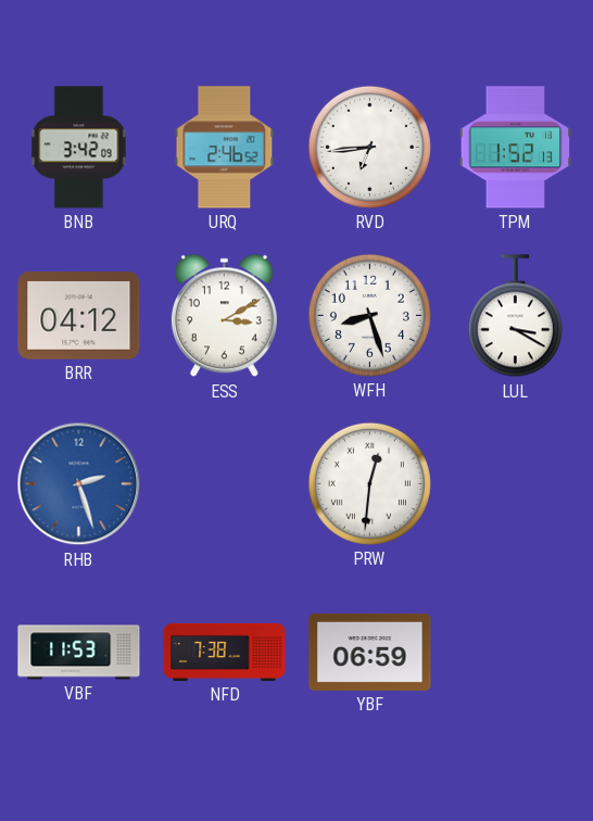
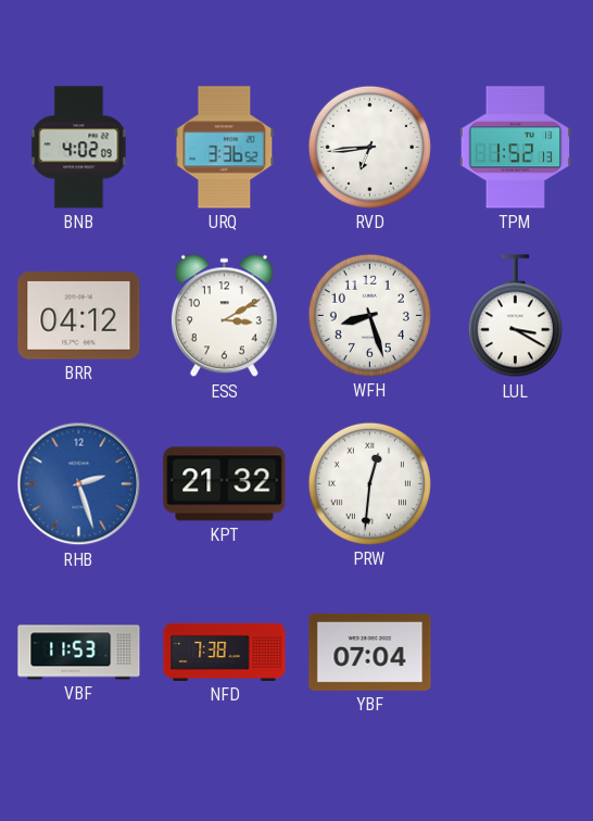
BNB: 3:42 -> 4:02
URQ: 2:46 -> 3:36
KPT: none -> 21:32
YBF: 06:59 -> 07:04
